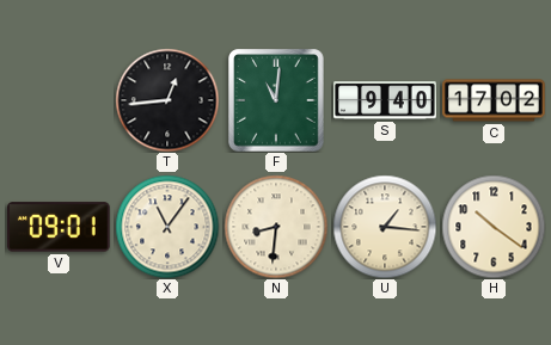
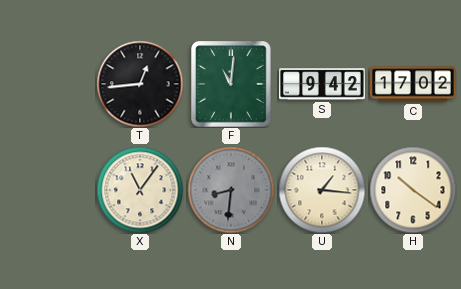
S: 9:40 -> 9:42
V: 09:01 -> none
N dial: cream -> grey
